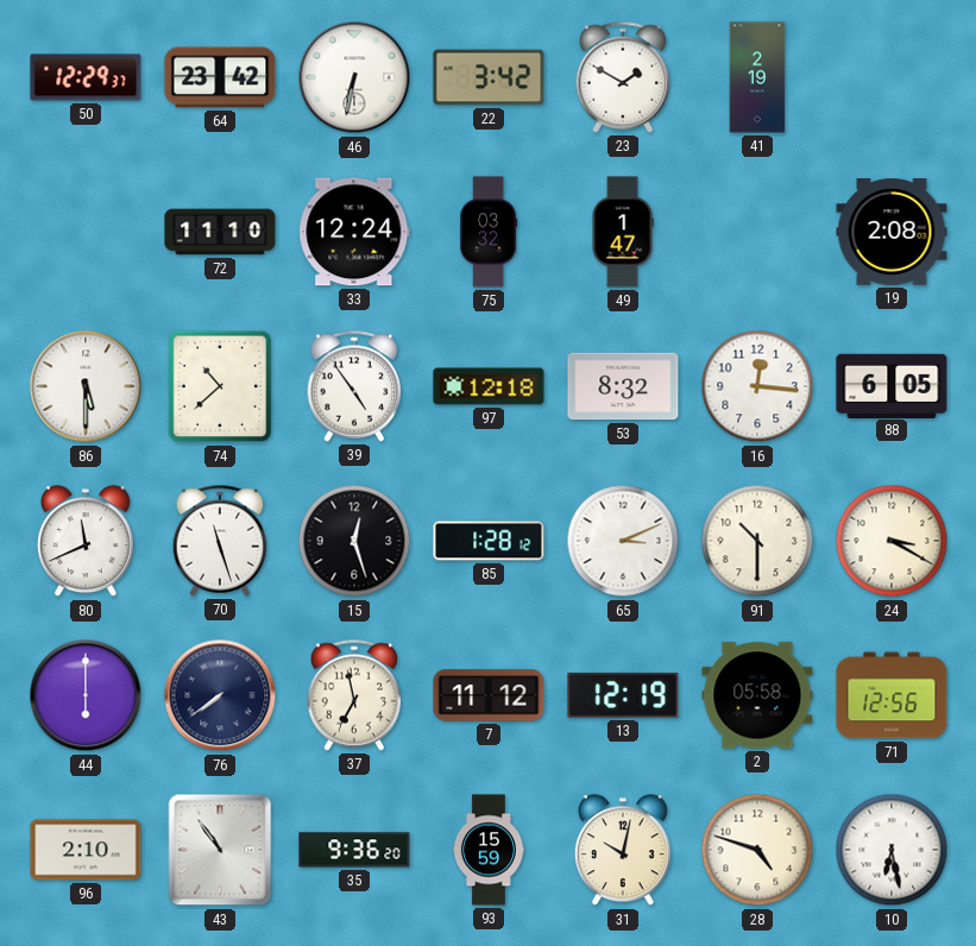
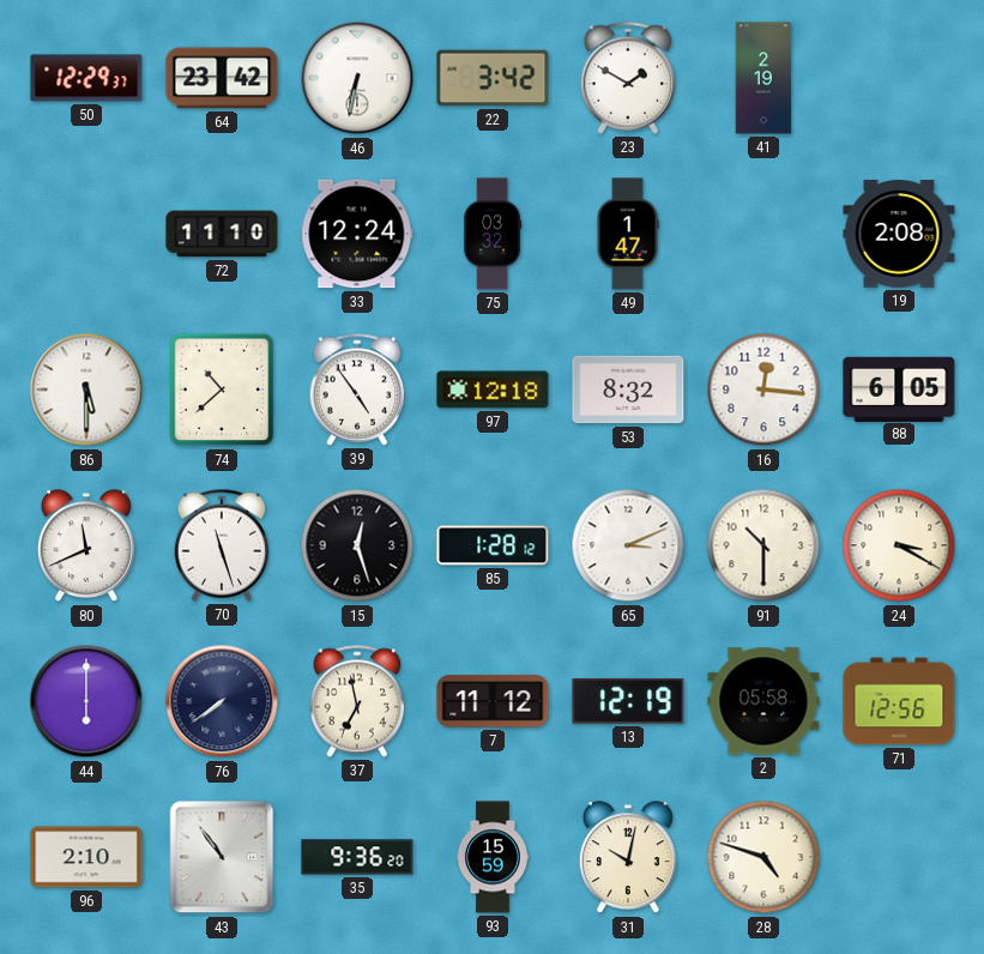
10: 6:28 -> none
